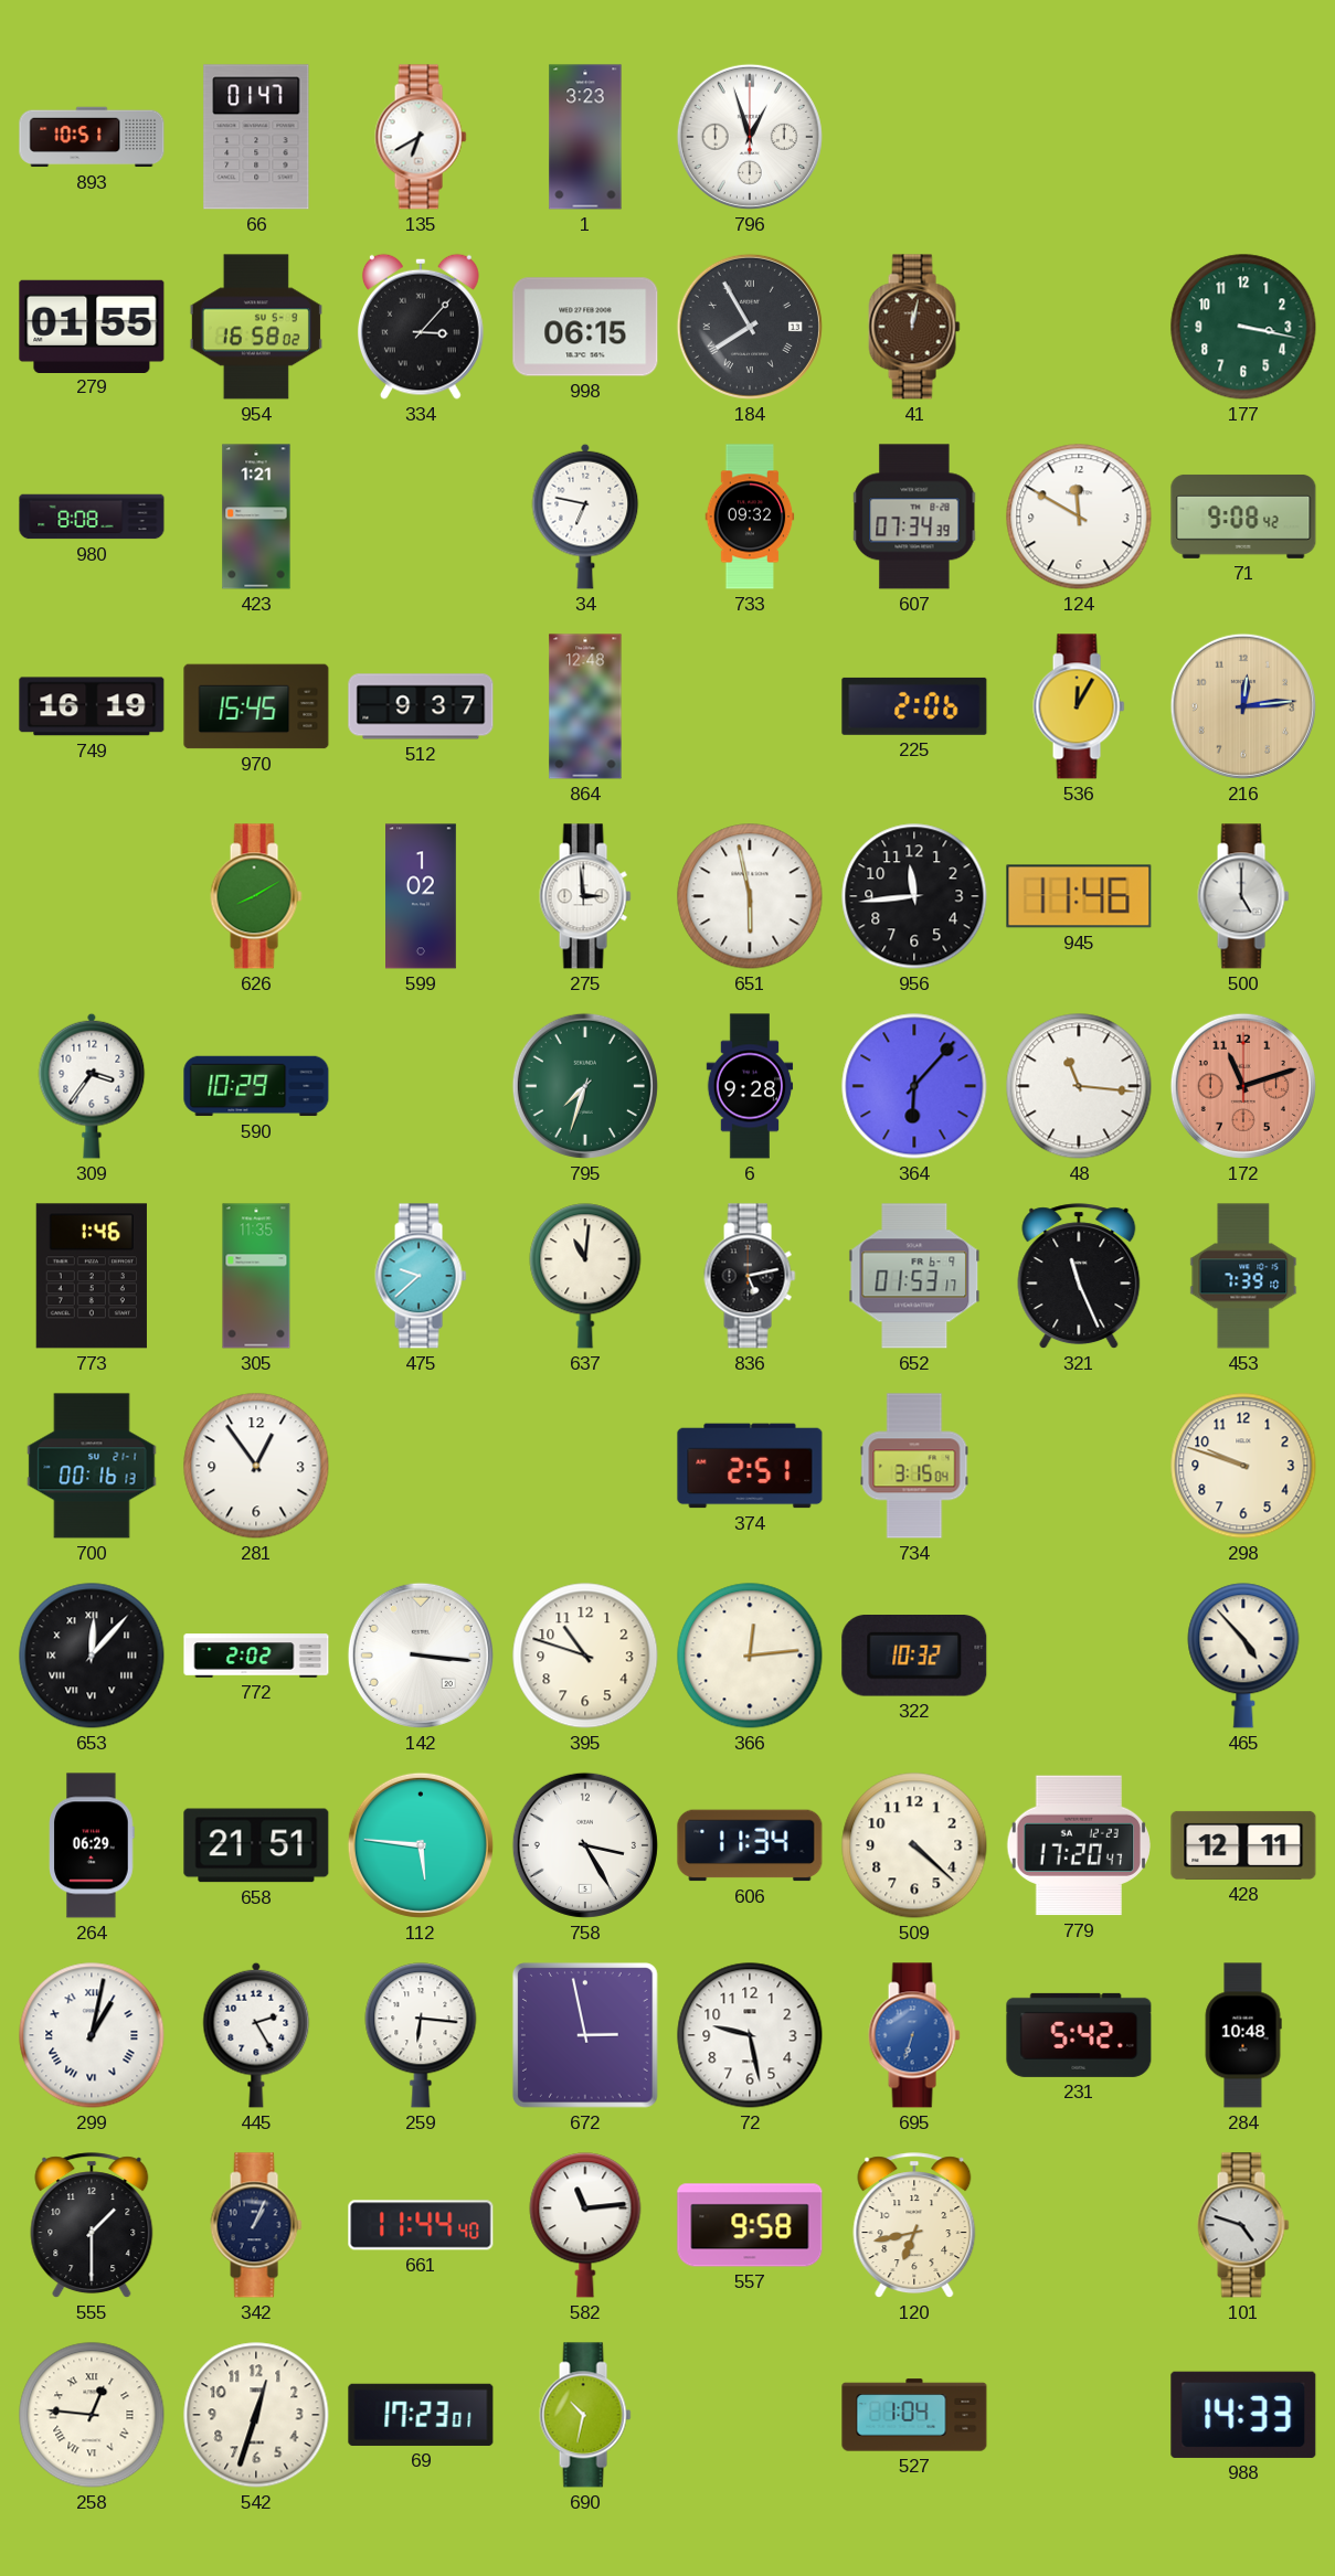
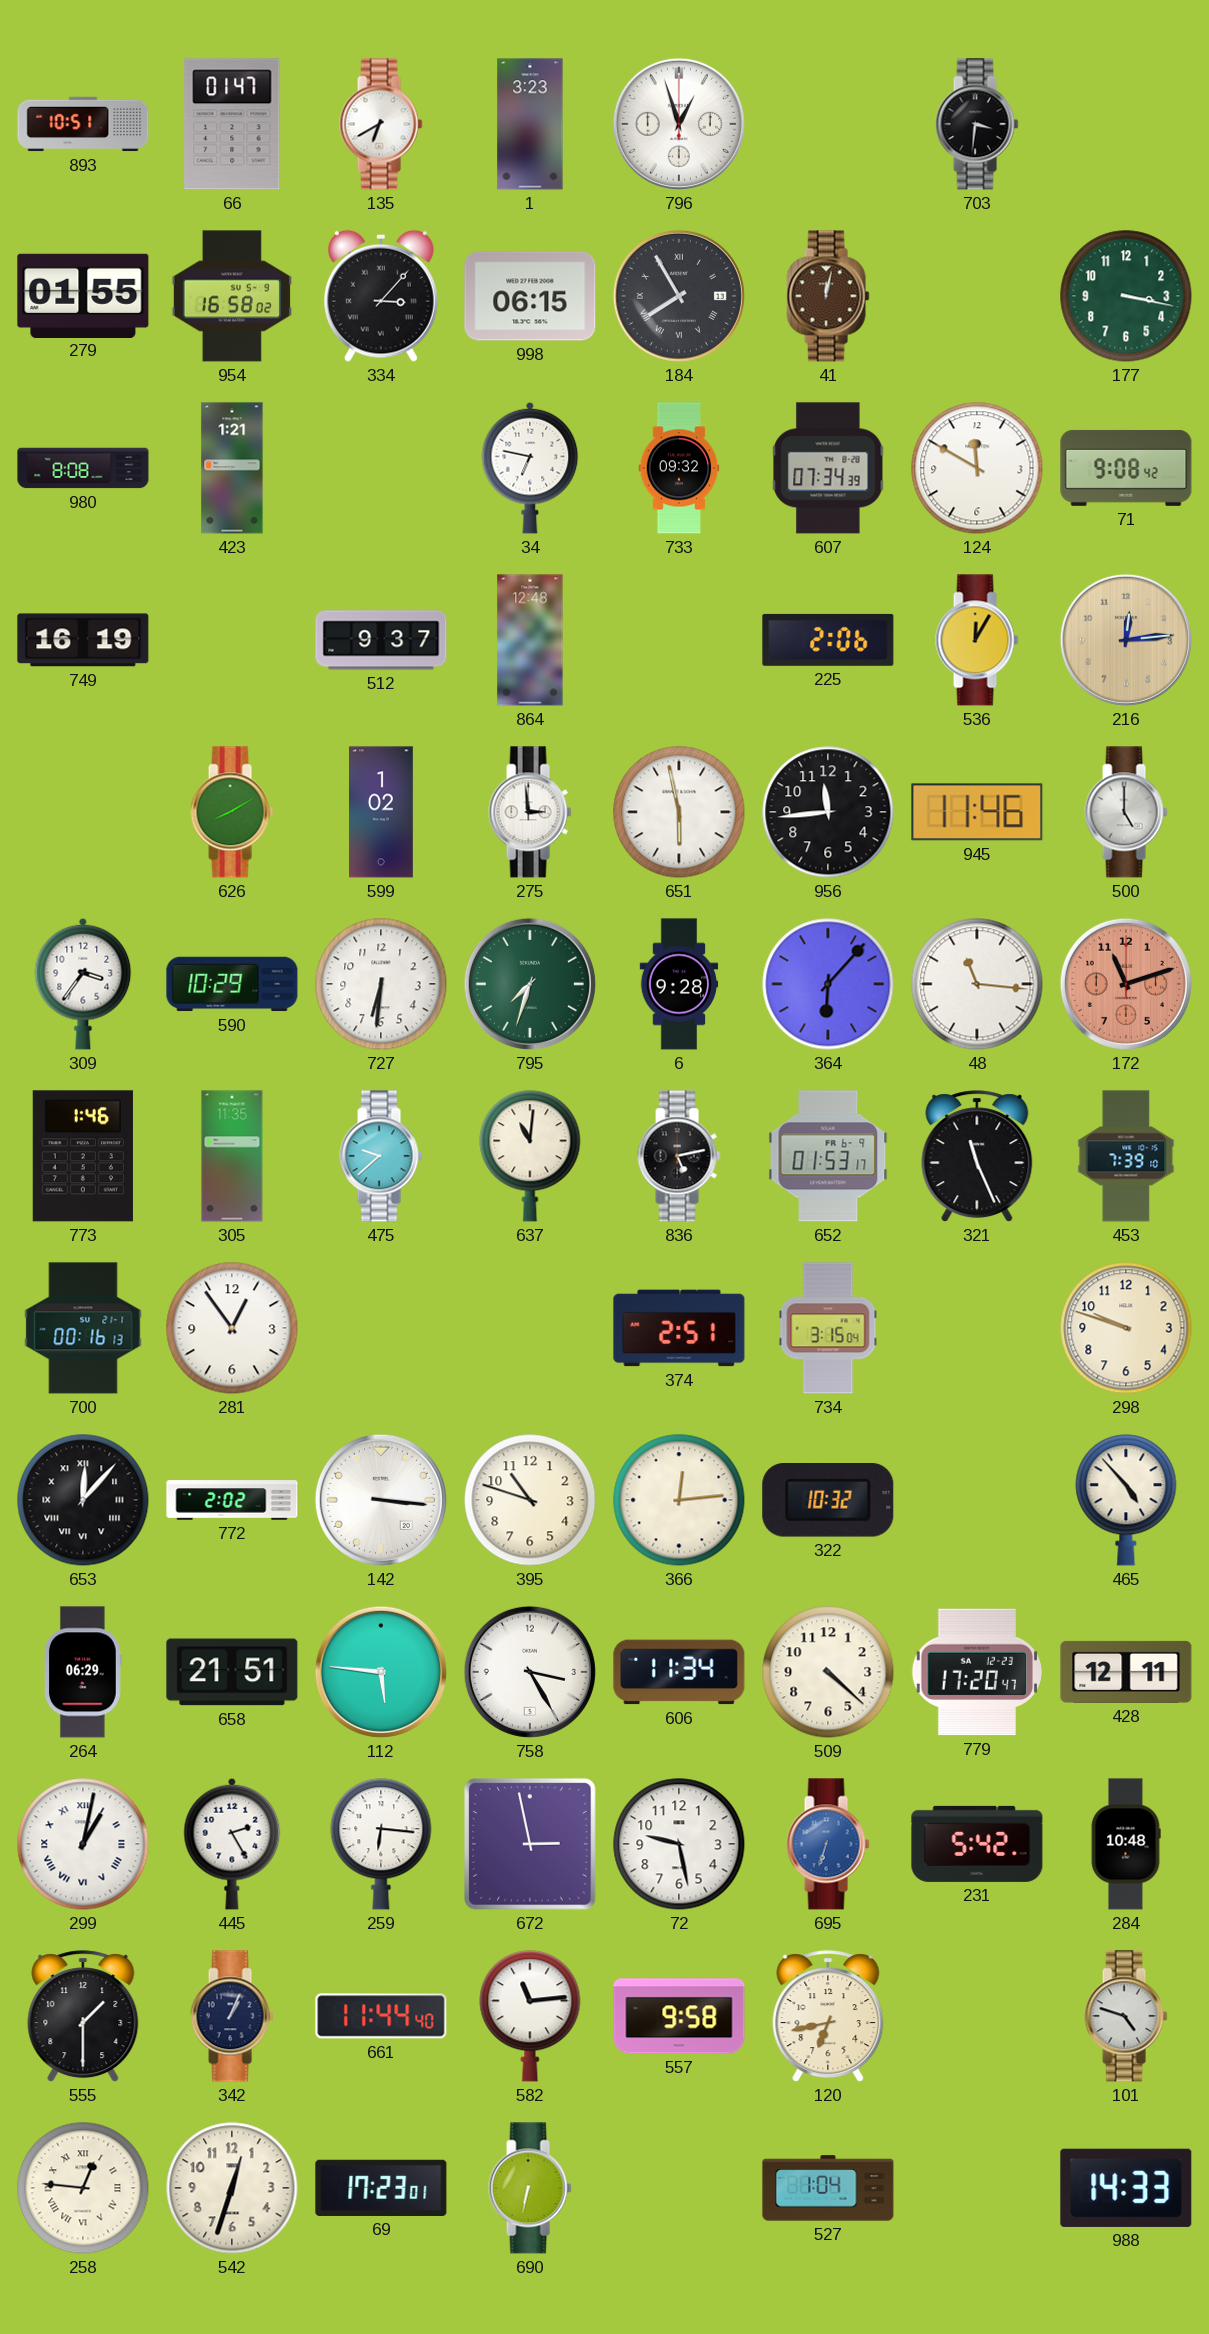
703: none -> 3:31
970: 15:45 -> none
727: none -> 6:31
690: 10:32 -> 6:32
